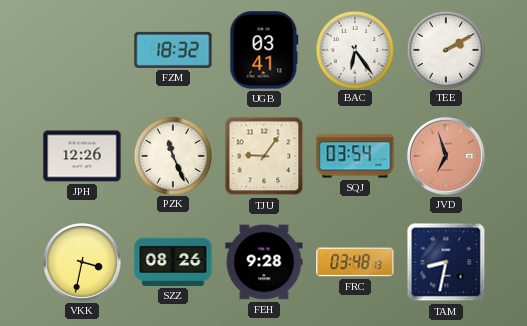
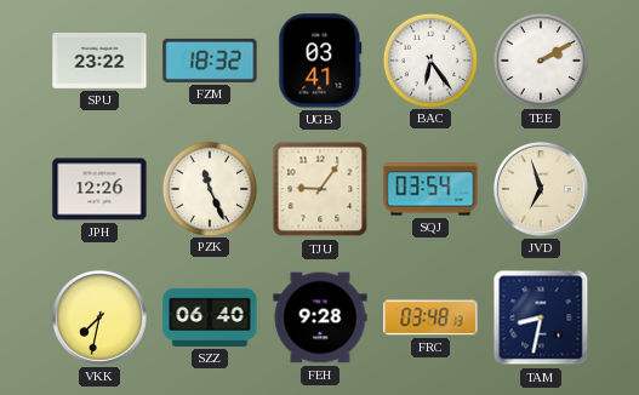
SPU: none -> 23:22
JVD dial: salmon -> cream
VKK: 3:32 -> 7:32
SZZ: 08:26 -> 06:40
